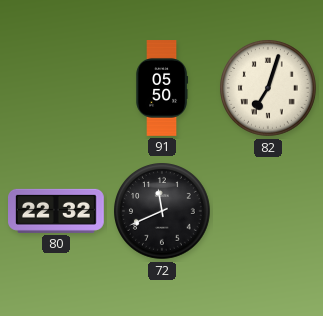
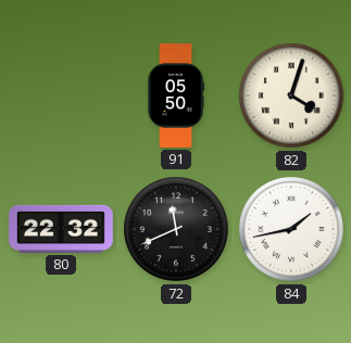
82: 7:03 -> 4:03
84: none -> 1:43
